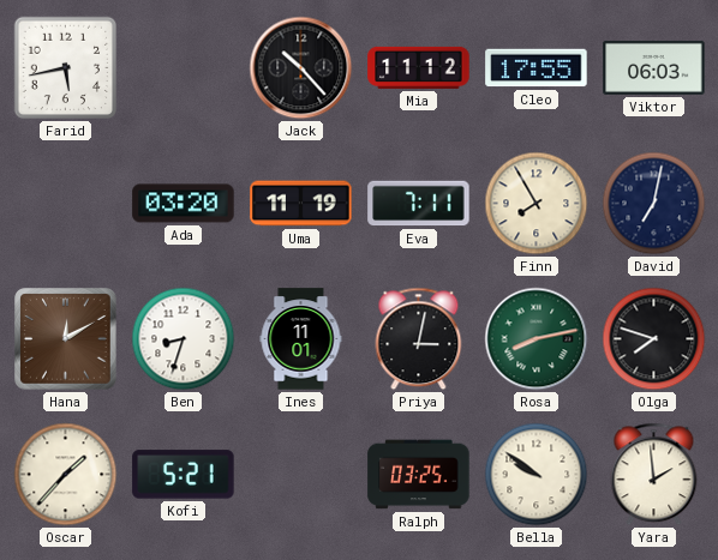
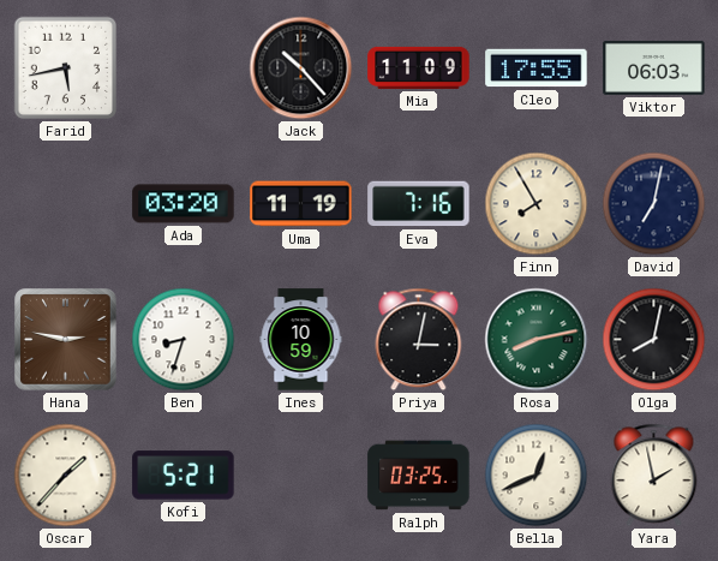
Mia: 11:12 -> 11:09
Eva: 7:11 -> 7:16
Hana: 12:10 -> 2:47
Ines: 11:01 -> 10:59
Olga: 7:48 -> 8:02
Bella: 9:51 -> 12:41
Yara: 1:59 -> 1:58
